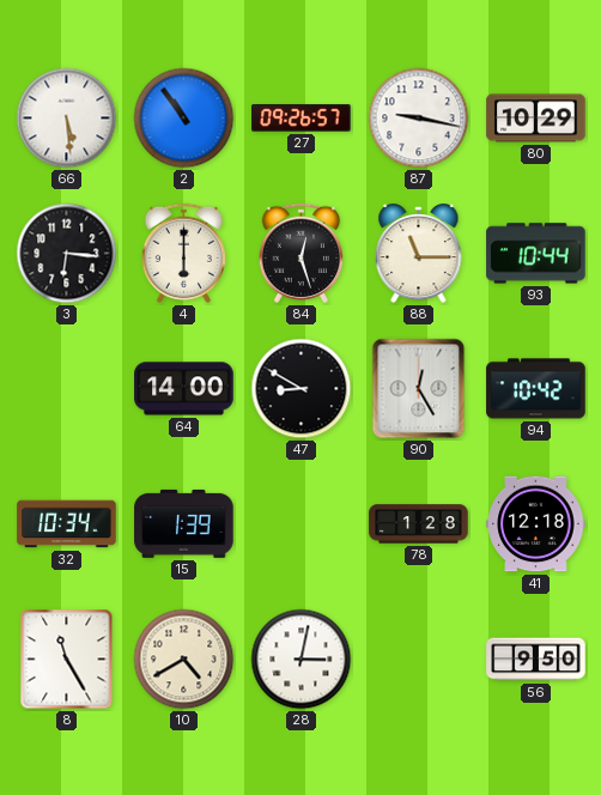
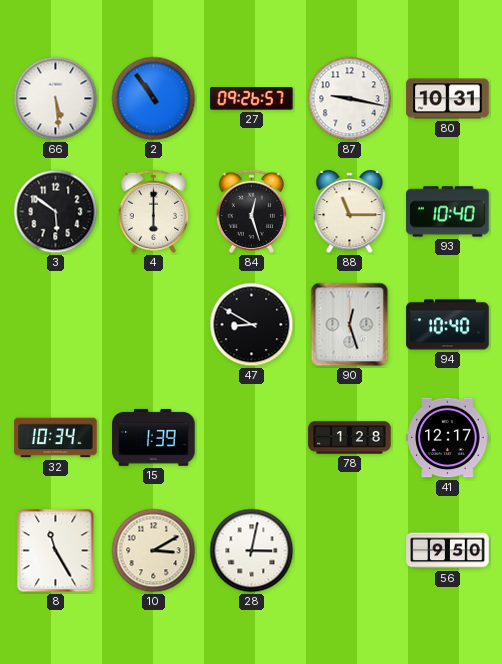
80: 10:29 -> 10:31
3: 6:16 -> 5:51
93: 10:44 -> 10:40
64: 14:00 -> none
90: 12:25 -> 12:27
94: 10:42 -> 10:40
41: 12:18 -> 12:17
10: 4:40 -> 3:10
